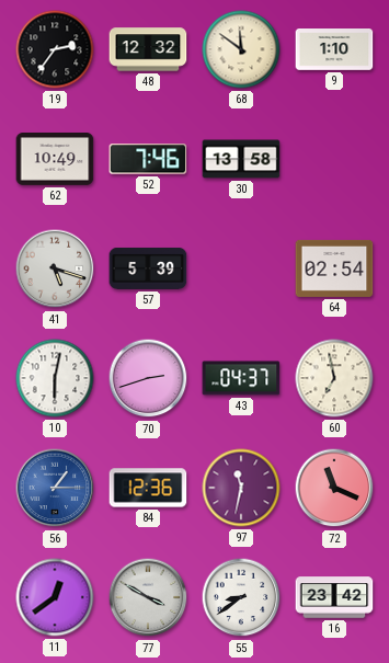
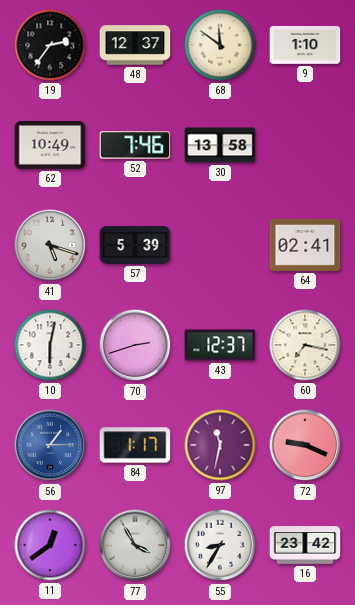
48: 12:32 -> 12:37
64: 02:54 -> 02:41
43: 04:37 -> 12:37
60: 6:58 -> 7:17
84: 12:36 -> 1:17
72: 11:19 -> 9:19
77: 3:50 -> 3:55
55: 8:39 -> 8:35
